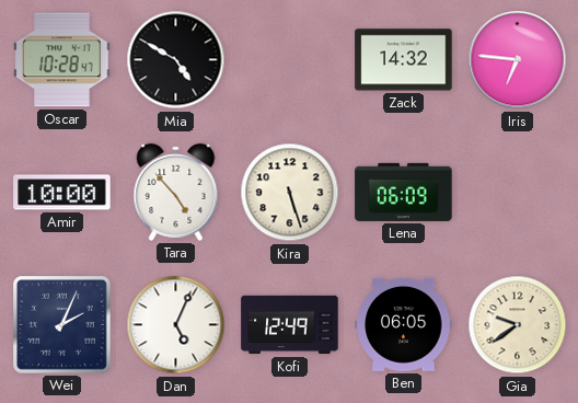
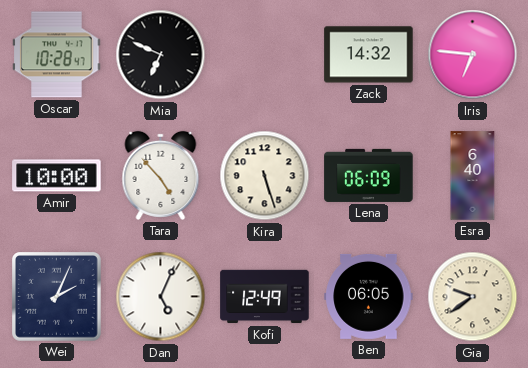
Mia: 4:50 -> 6:49
Esra: none -> 6:40
